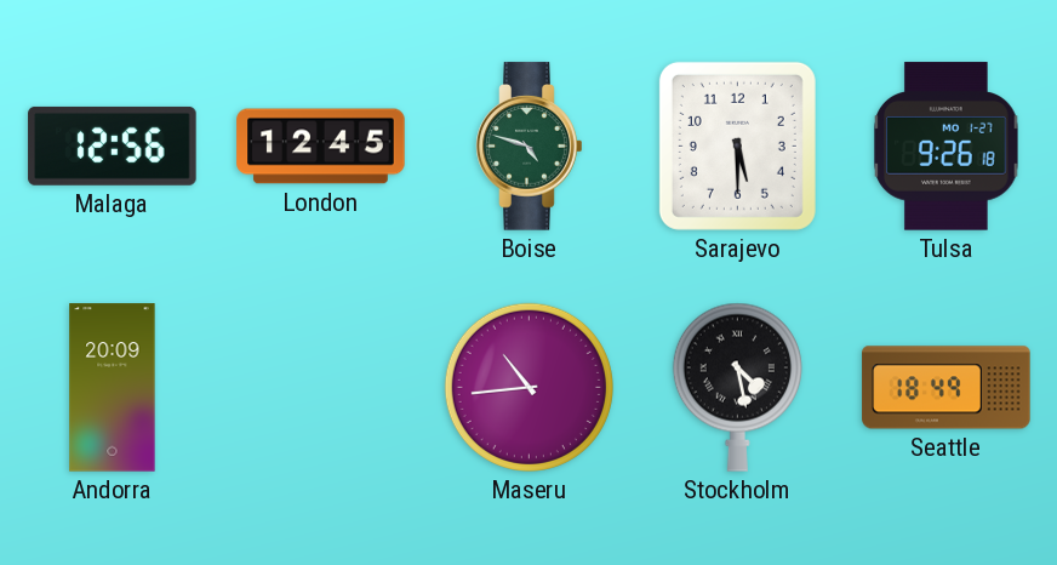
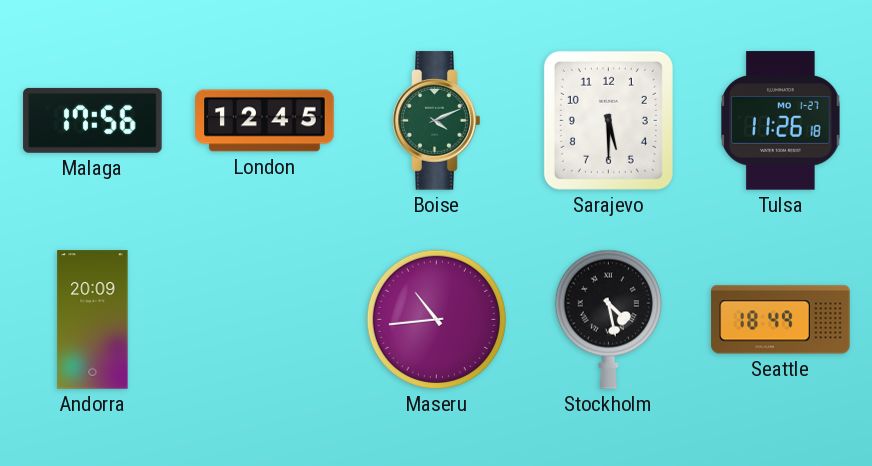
Malaga: 12:56 -> 17:56
Boise: 4:48 -> 4:11
Tulsa: 9:26 -> 11:26
